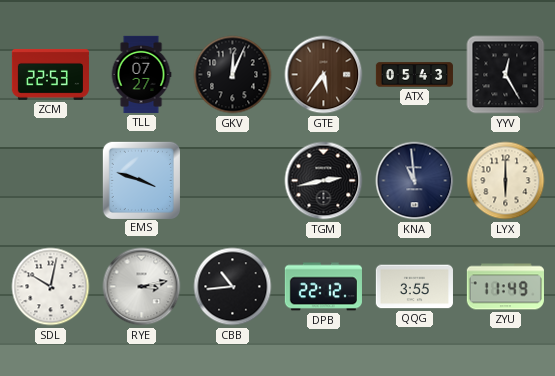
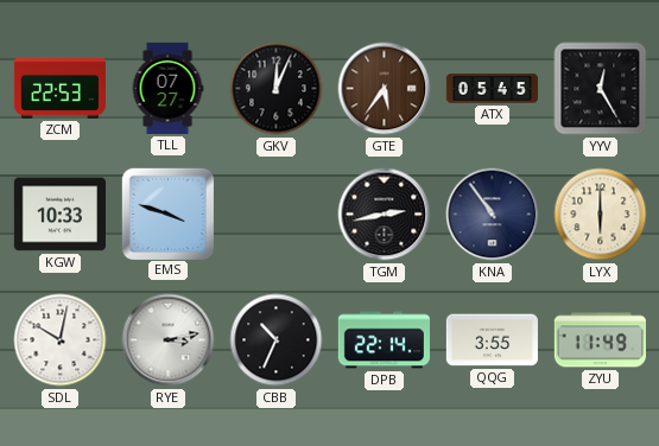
ATX: 05:43 -> 05:45
KGW: none -> 10:33
KNA: 10:59 -> 10:54
CBB: 10:44 -> 10:34
DPB: 22:12 -> 22:14
